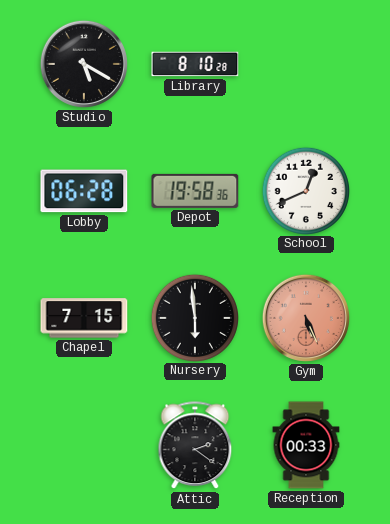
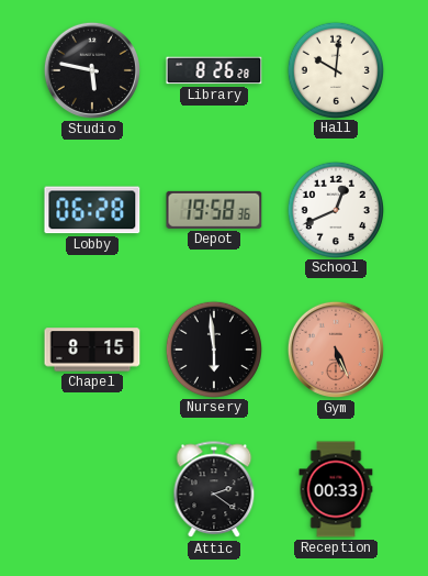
Studio: 5:20 -> 5:47
Library: 8:10 -> 8:26
Hall: none -> 10:01
Chapel: 7:15 -> 8:15
